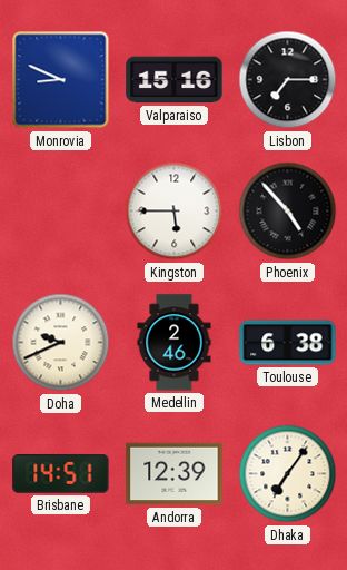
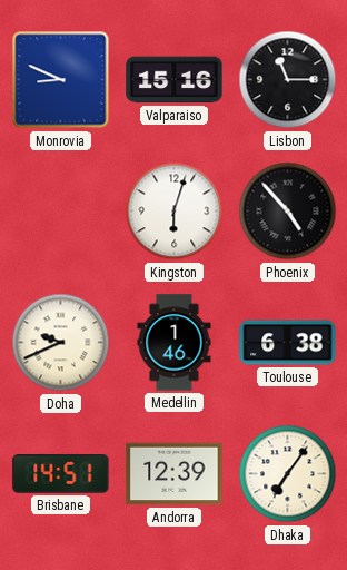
Lisbon: 7:15 -> 11:15
Kingston: 5:45 -> 6:03
Medellin: 2:46 -> 1:46
